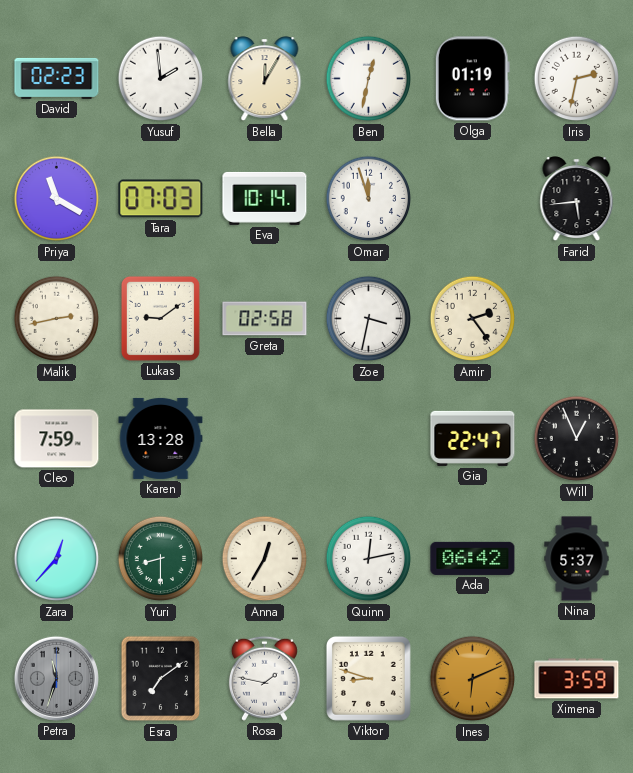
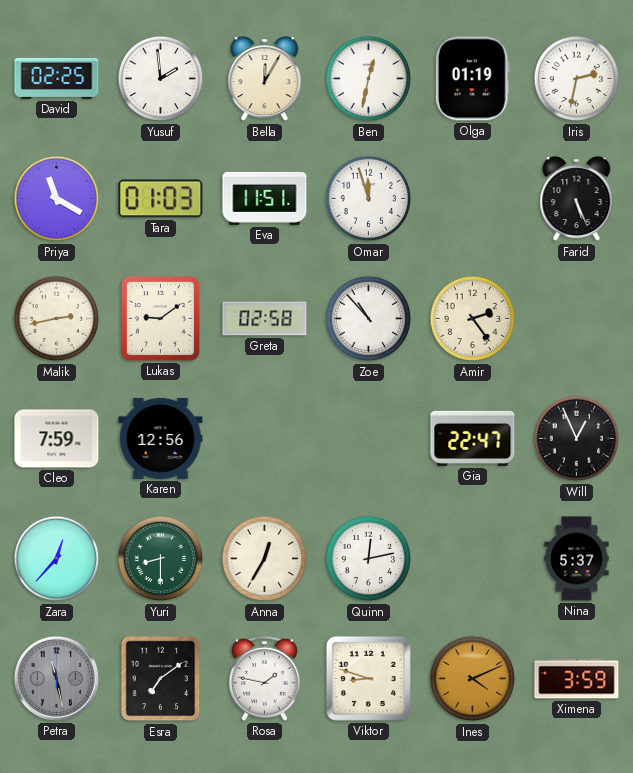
David: 02:23 -> 02:25
Tara: 07:03 -> 01:03
Eva: 10:14 -> 11:51
Farid: 5:44 -> 5:26
Zoe: 3:32 -> 10:53
Karen: 13:28 -> 12:56
Ada: 06:42 -> none
Petra: 11:33 -> 11:28
Ines: 6:11 -> 4:11
